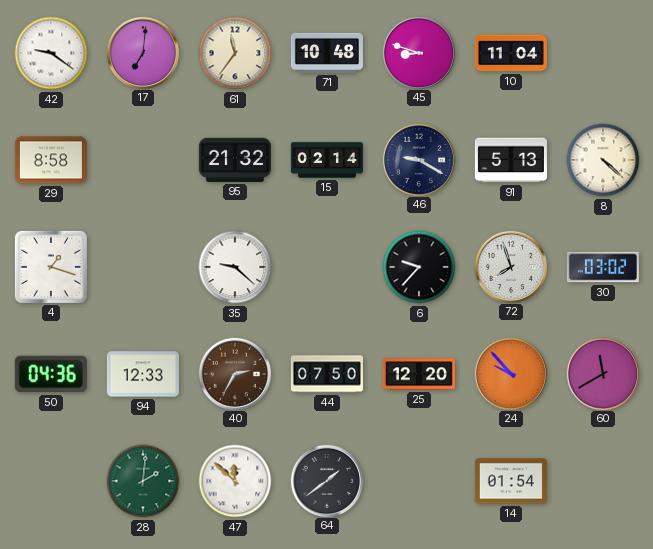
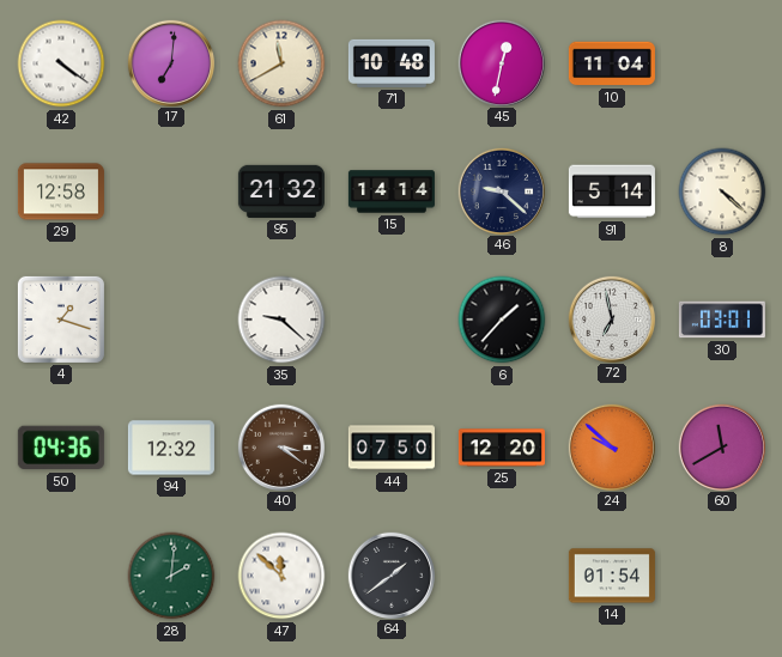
42: 9:21 -> 4:21
61: 11:36 -> 11:40
45: 8:48 -> 12:32
29: 8:58 -> 12:58
15: 02:14 -> 14:14
46: 9:20 -> 9:22
91: 5:13 -> 5:14
6: 9:37 -> 1:37
72: 7:57 -> 6:58
30: 03:02 -> 03:01
94: 12:33 -> 12:32
40: 2:35 -> 3:21
24: 9:53 -> 9:52
